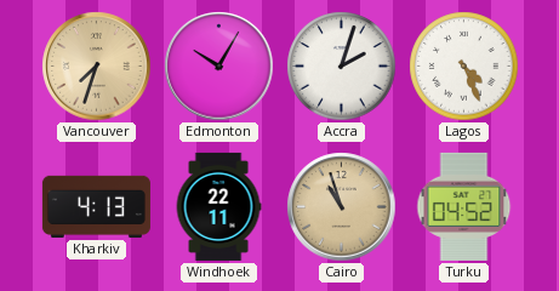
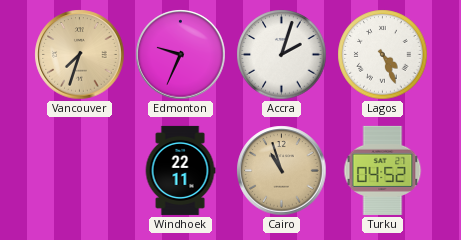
Edmonton: 10:05 -> 9:34
Kharkiv: 4:13 -> none
